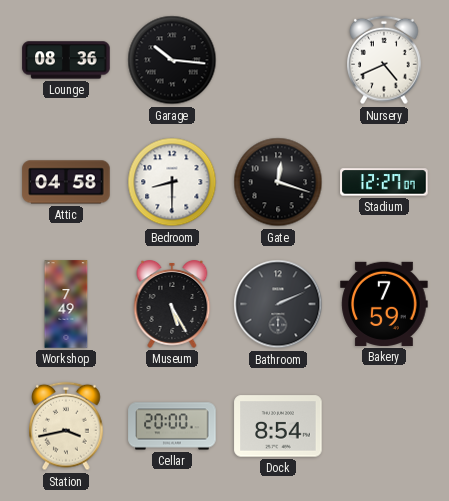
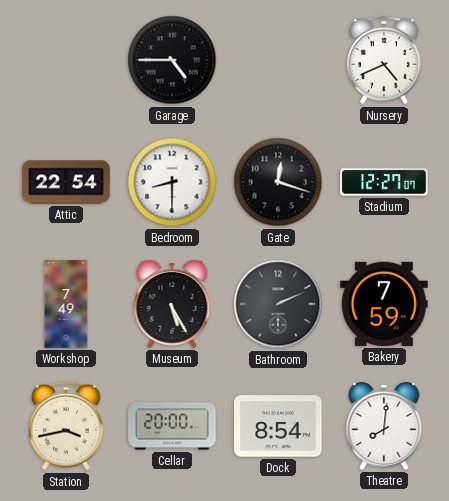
Lounge: 08:36 -> none
Garage: 10:16 -> 4:45
Attic: 04:58 -> 22:54
Theatre: none -> 8:01
